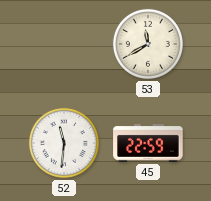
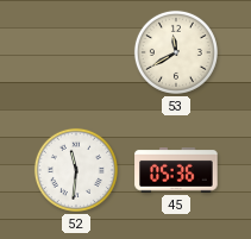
45: 22:59 -> 05:36
